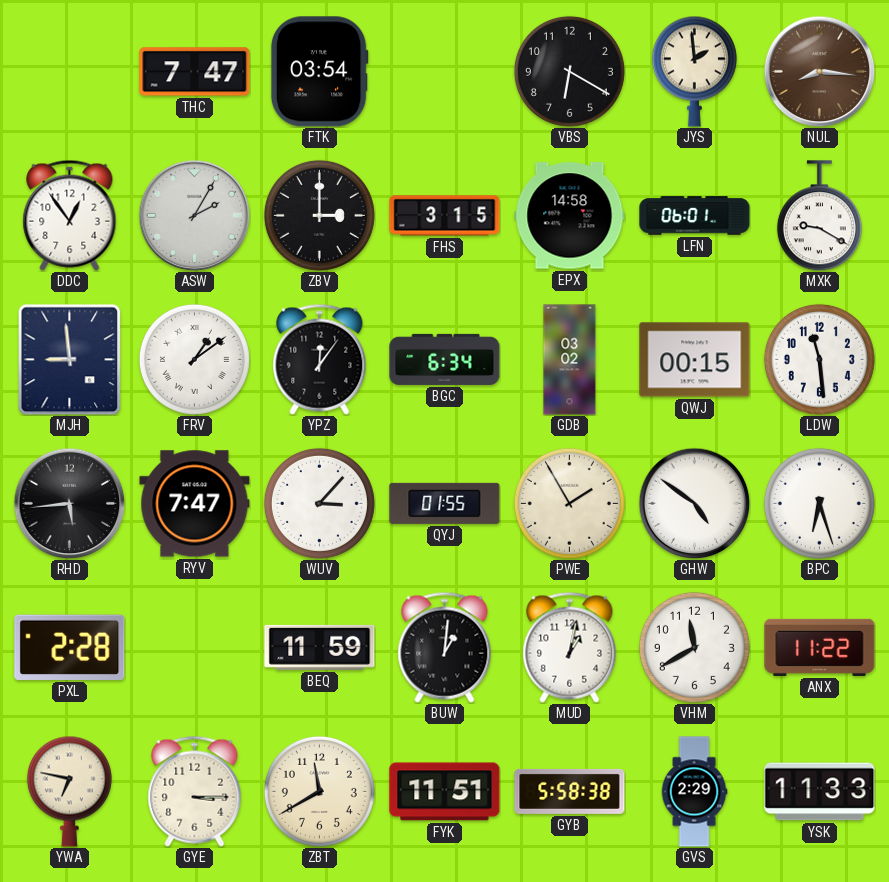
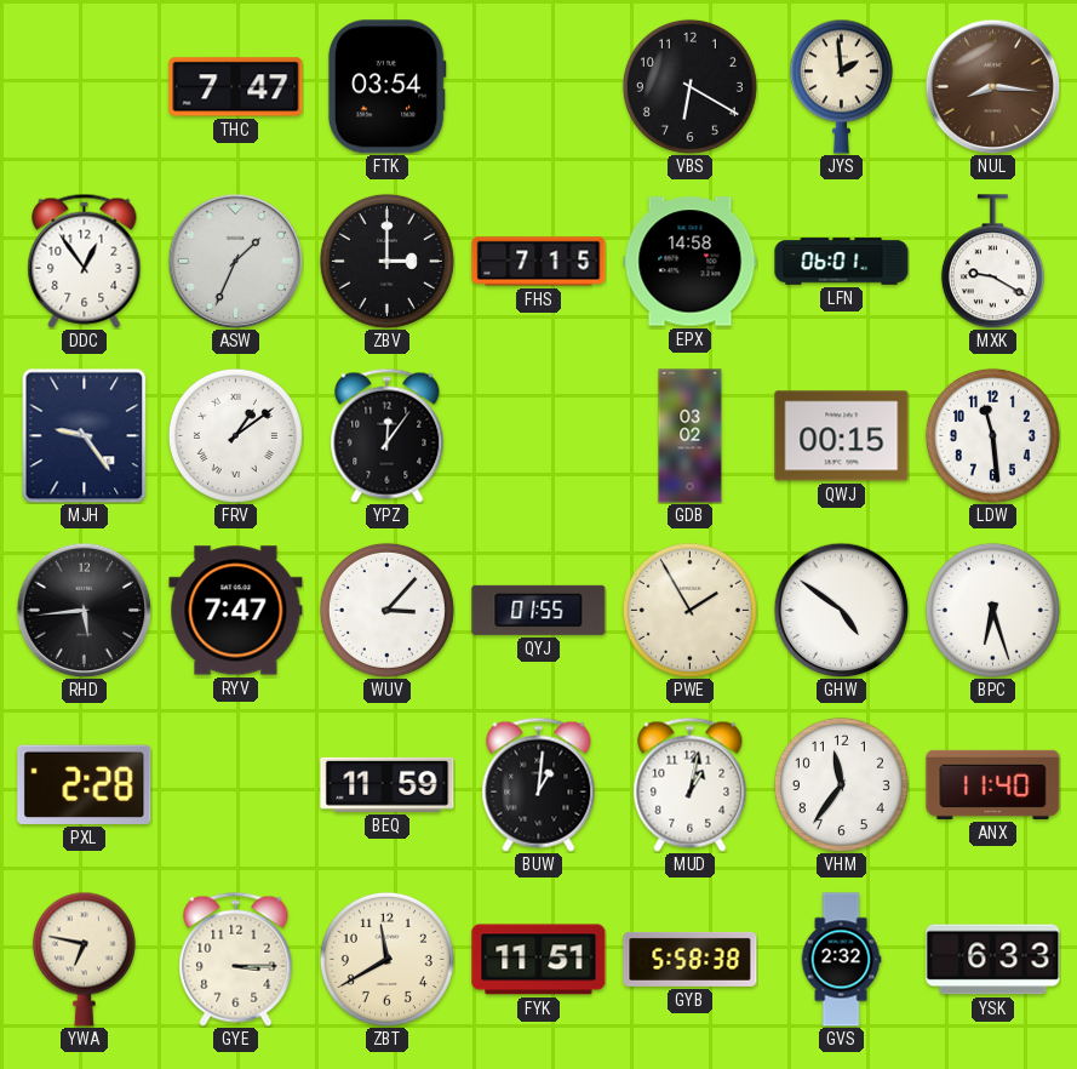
ASW: 2:05 -> 1:34
FHS: 3:15 -> 7:15
MJH: 8:59 -> 9:24
BGC: 6:34 -> none
VHM: 11:40 -> 11:36
ANX: 11:22 -> 11:40
GVS: 2:29 -> 2:32
YSK: 11:33 -> 6:33
